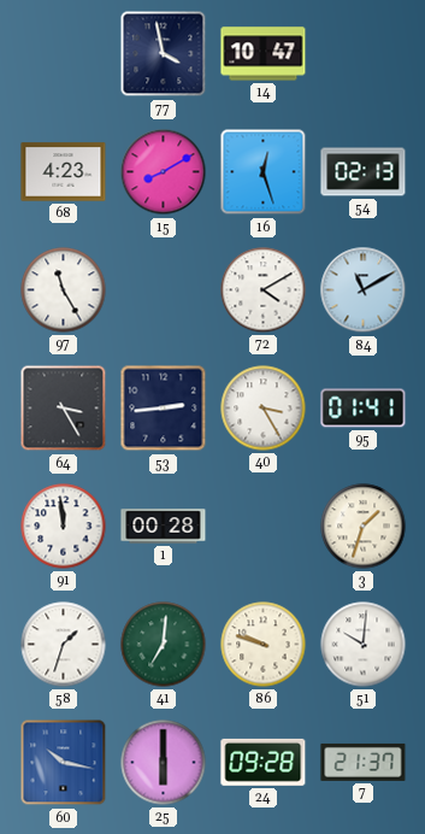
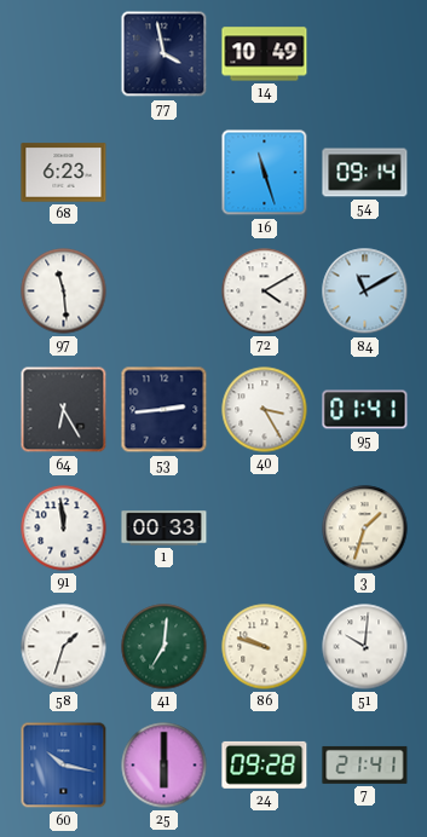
14: 10:47 -> 10:49
68: 4:23 -> 6:23
15: 8:10 -> none
16: 12:27 -> 11:27
54: 02:13 -> 09:14
97: 11:25 -> 11:29
64: 3:25 -> 6:25
1: 00:28 -> 00:33
7: 21:37 -> 21:41
